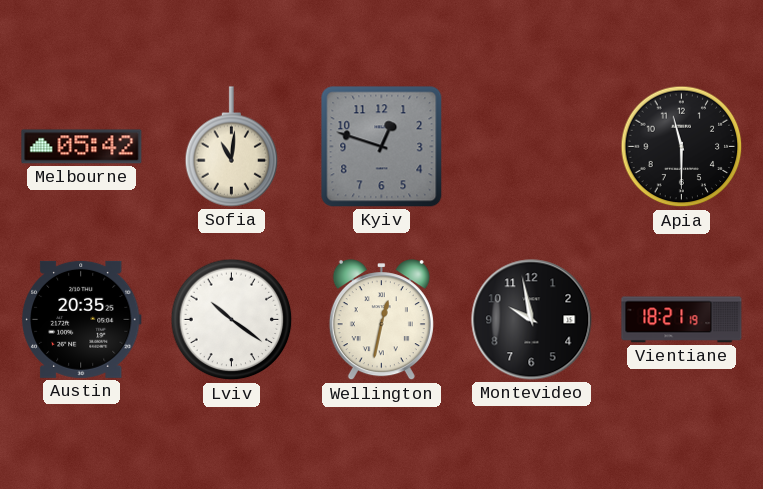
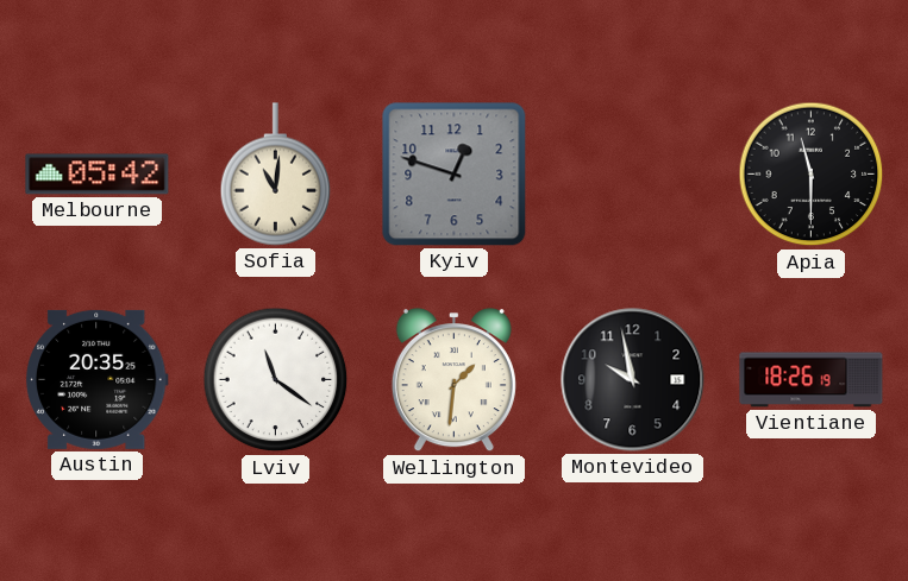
Lviv: 10:21 -> 11:21
Wellington: 12:32 -> 1:31
Vientiane: 18:21 -> 18:26
